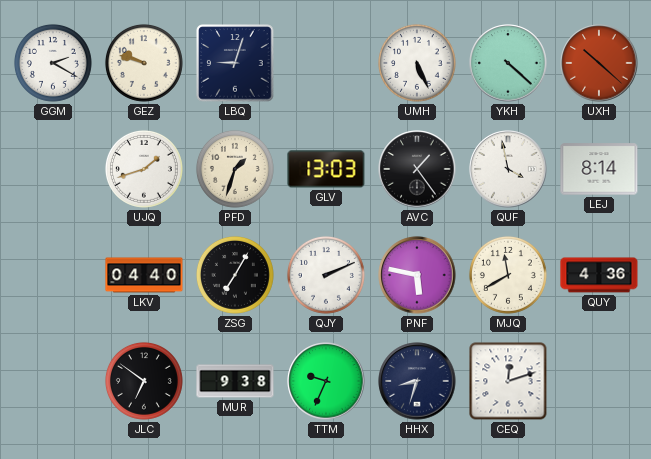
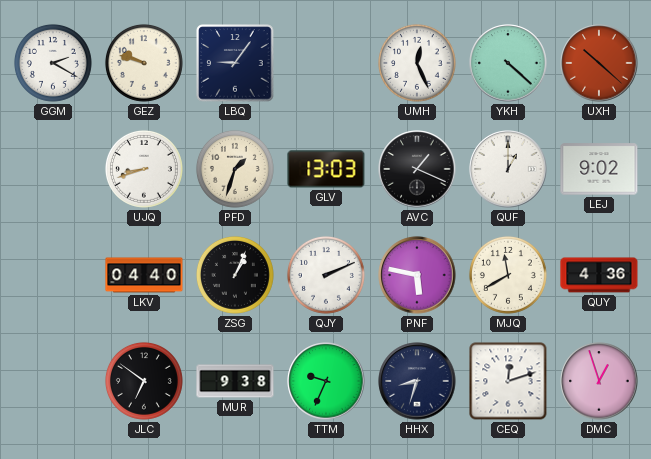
LBQ: 9:03 -> 9:06
UMH: 5:26 -> 12:26
UJQ: 1:42 -> 8:42
AVC: 1:24 -> 1:19
QUF: 3:58 -> 1:00
LEJ: 8:14 -> 9:02
ZSG: 7:05 -> 1:04
DMC: none -> 12:57
